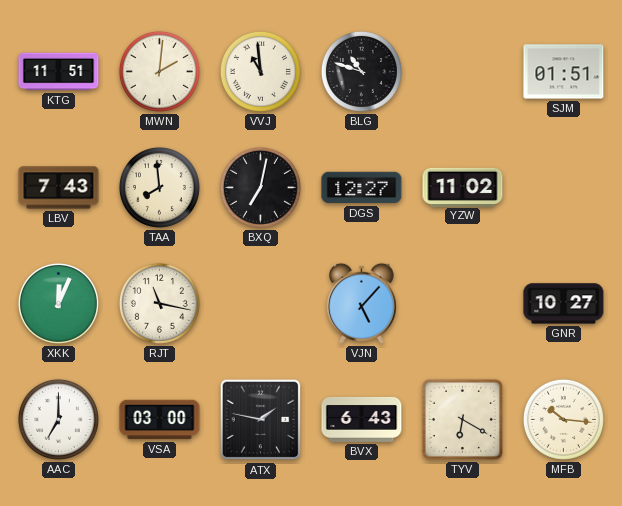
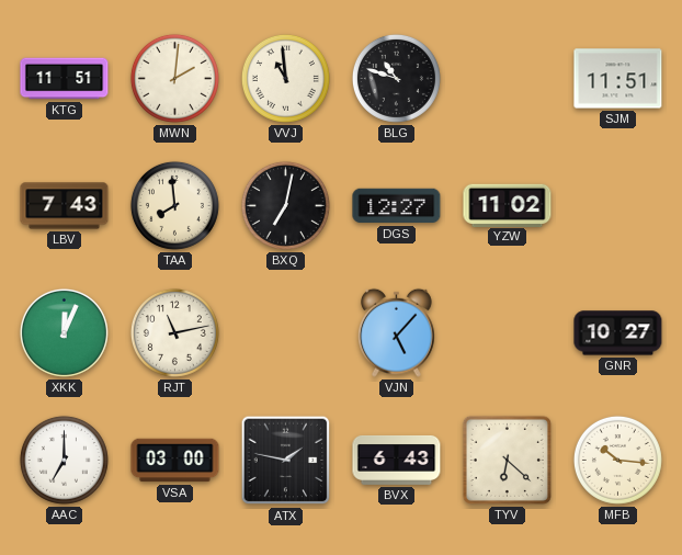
SJM: 01:51 -> 11:51
RJT: 11:17 -> 11:13
TYV: 6:20 -> 6:22
